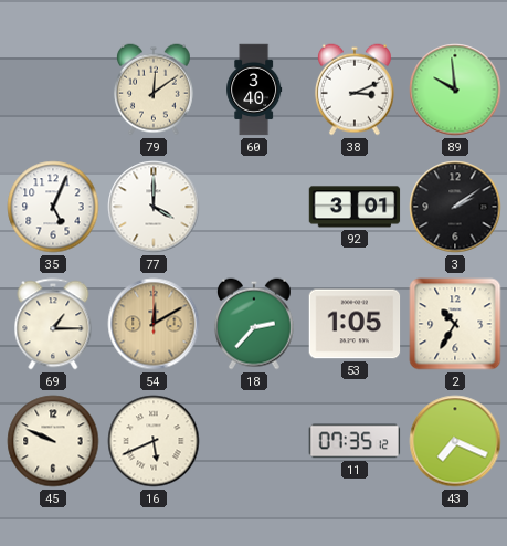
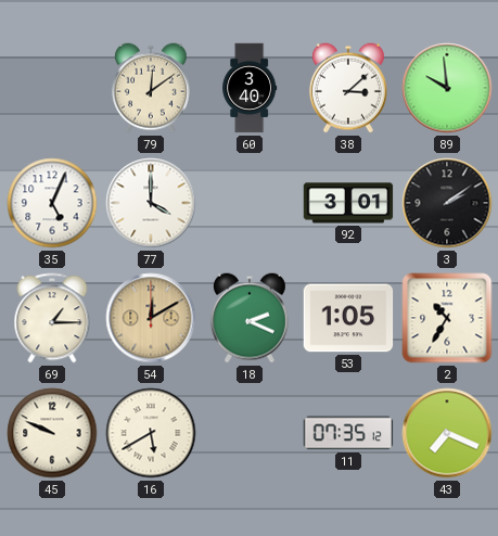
38: 3:11 -> 3:08
18: 2:37 -> 2:19
16: 5:41 -> 5:40
